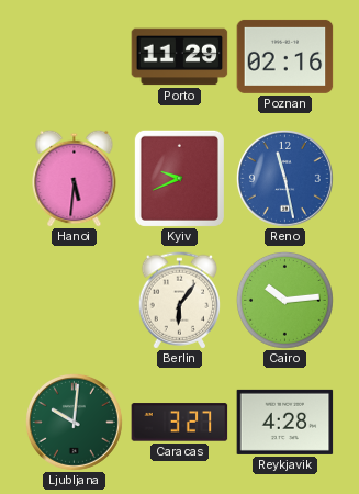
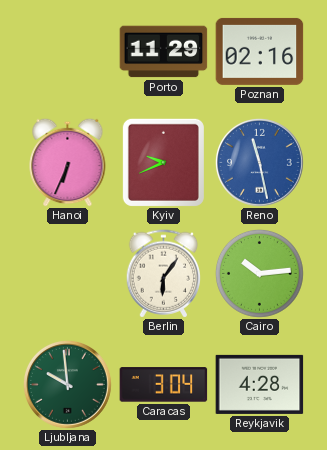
Hanoi: 5:31 -> 6:34
Ljubljana: 10:01 -> 9:59
Caracas: 3:27 -> 3:04
